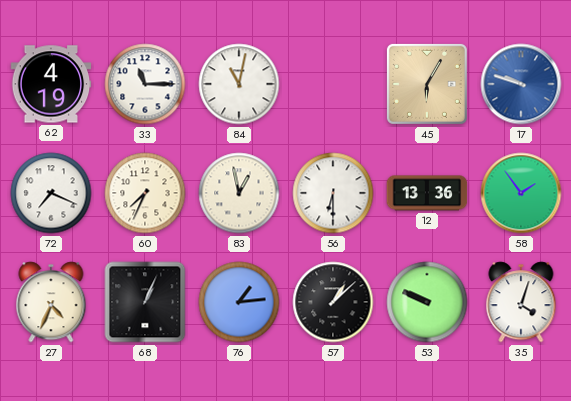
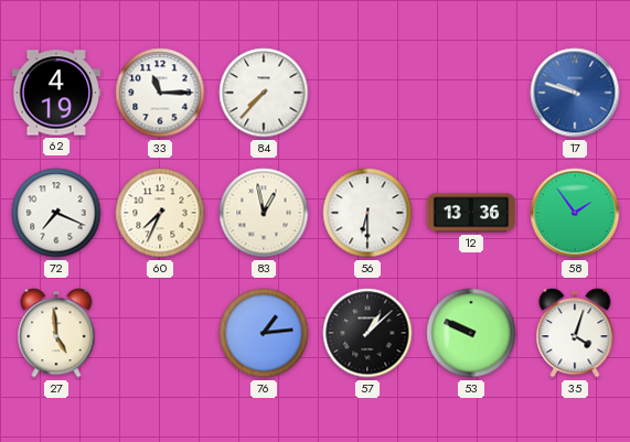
84: 11:02 -> 7:37
45: 6:05 -> none
27: 4:34 -> 4:59
68: 1:04 -> none
